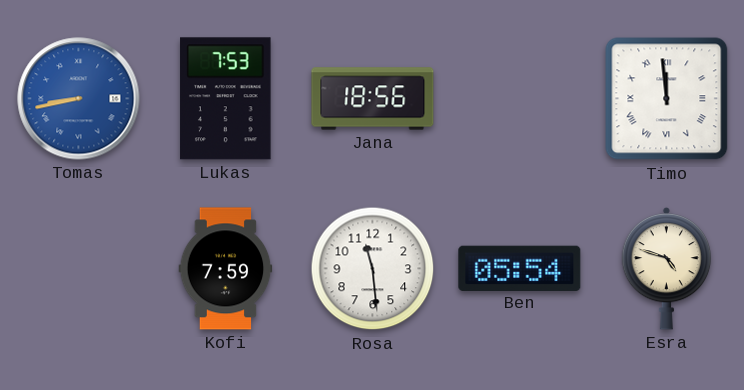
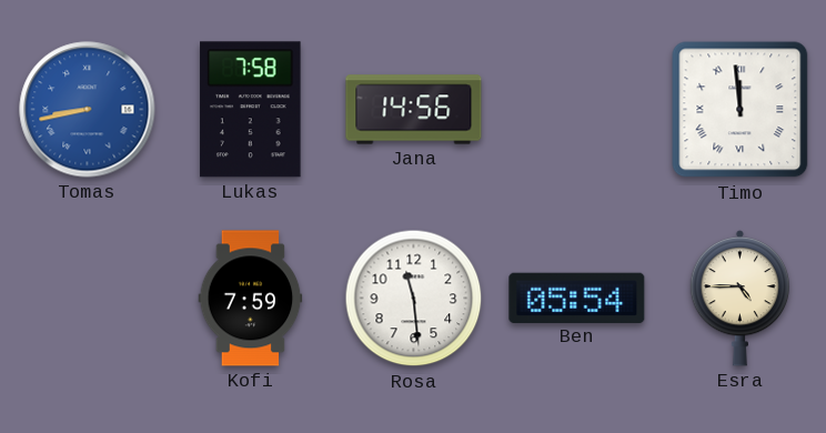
Lukas: 7:53 -> 7:58
Jana: 18:56 -> 14:56
Esra: 4:48 -> 4:45
